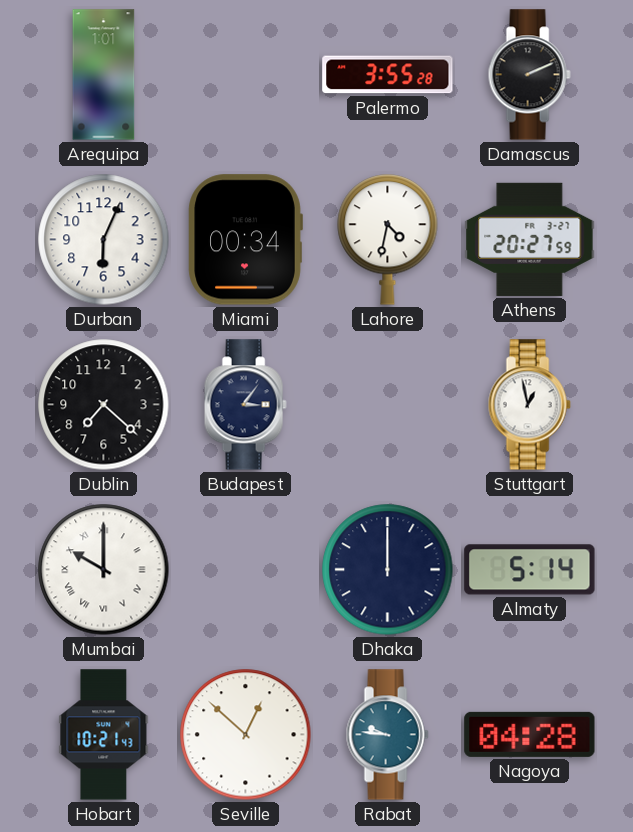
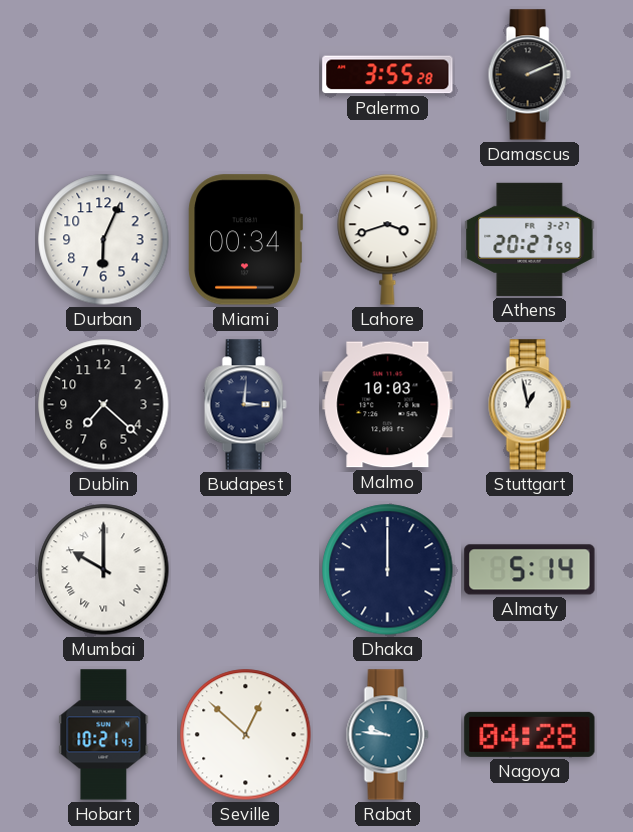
Arequipa: 1:01 -> none
Lahore: 4:32 -> 3:42
Budapest: 3:06 -> 3:01
Malmo: none -> 10:03
